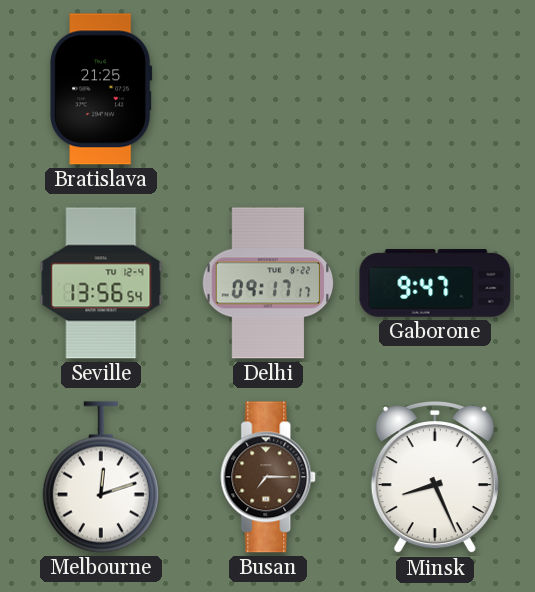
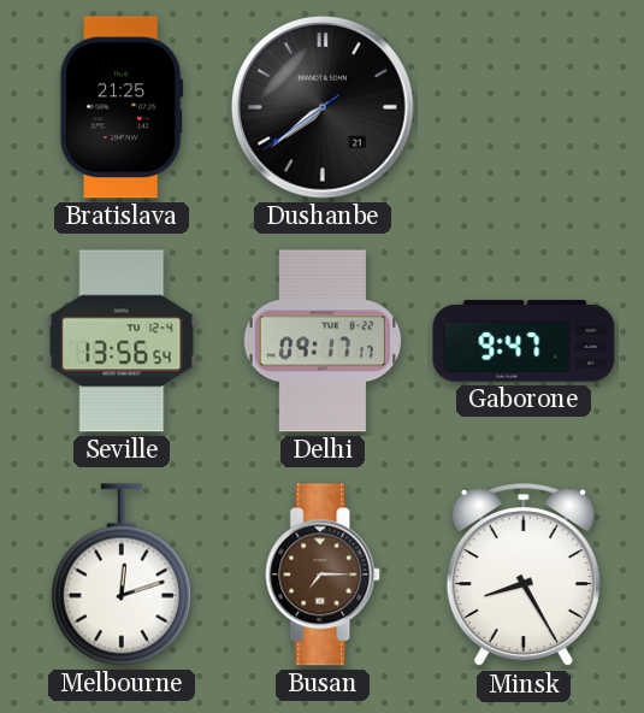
Dushanbe: none -> 7:38
Minsk: 8:26 -> 8:25
